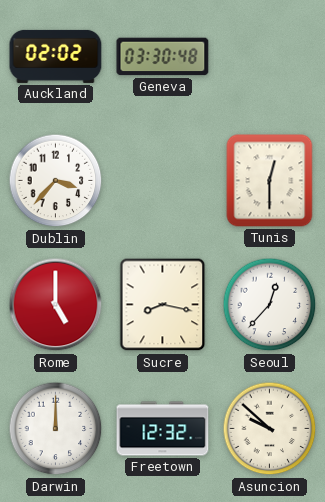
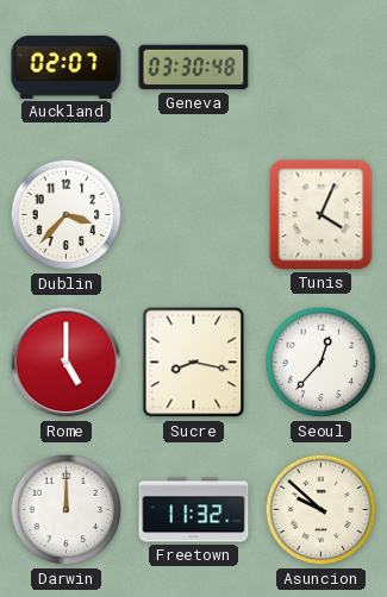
Auckland: 02:02 -> 02:07
Tunis: 12:30 -> 4:04
Freetown: 12:32 -> 11:32
